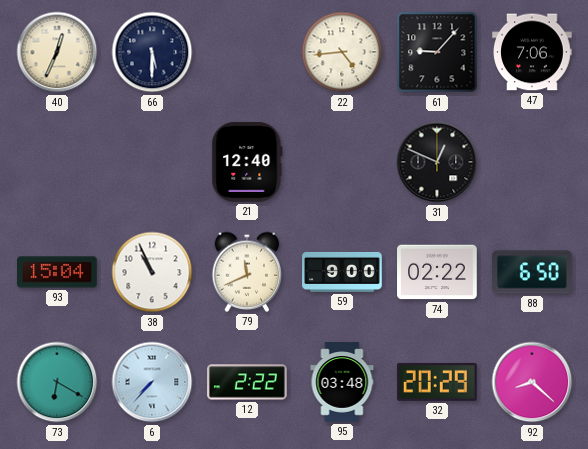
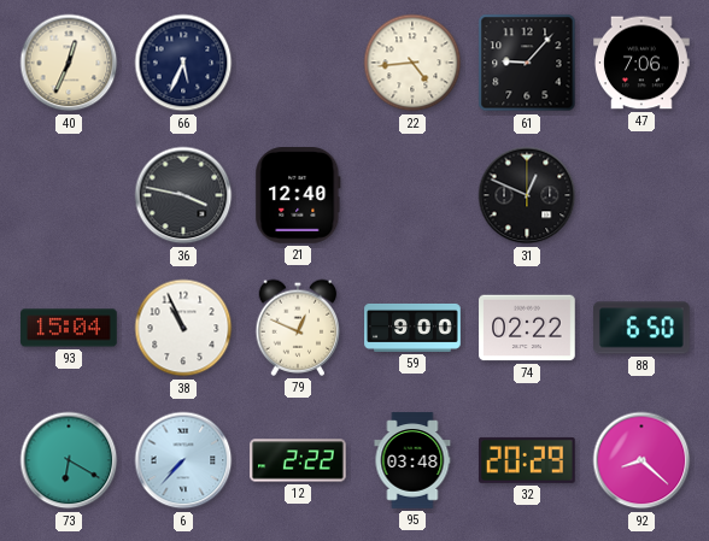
66: 5:30 -> 5:34
36: none -> 3:47
79: 11:41 -> 12:49
